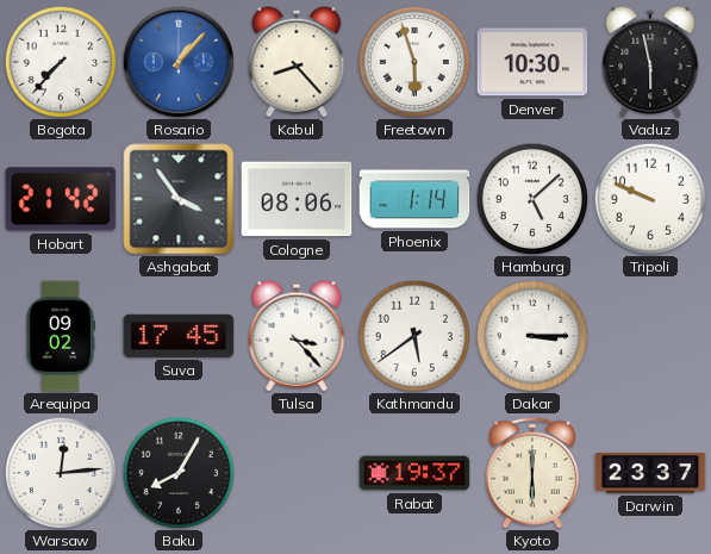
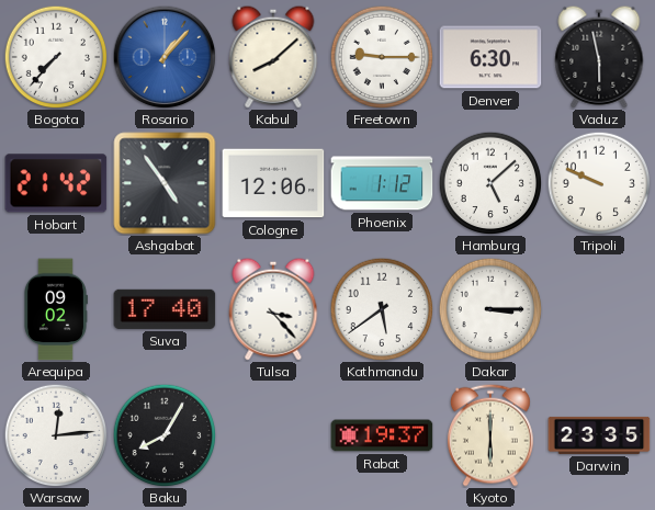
Kabul: 8:23 -> 8:08
Freetown: 5:57 -> 9:15
Denver: 10:30 -> 6:30
Ashgabat: 3:54 -> 4:54
Cologne: 08:06 -> 12:06
Phoenix: 1:14 -> 1:12
Suva: 17:45 -> 17:40
Darwin: 23:37 -> 23:35
